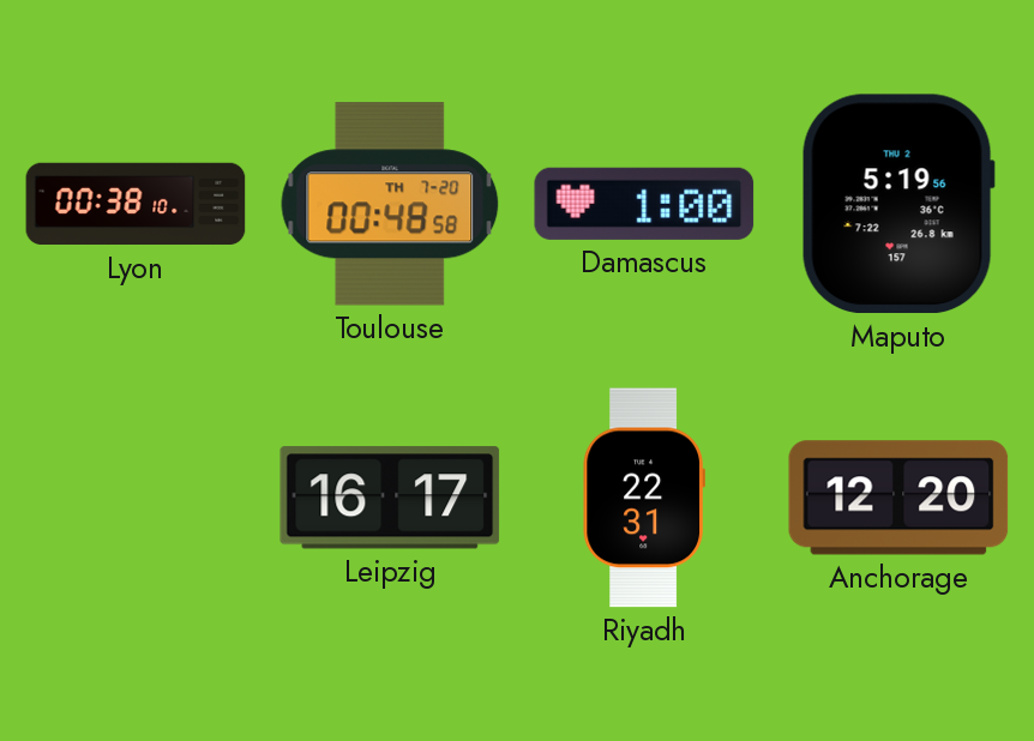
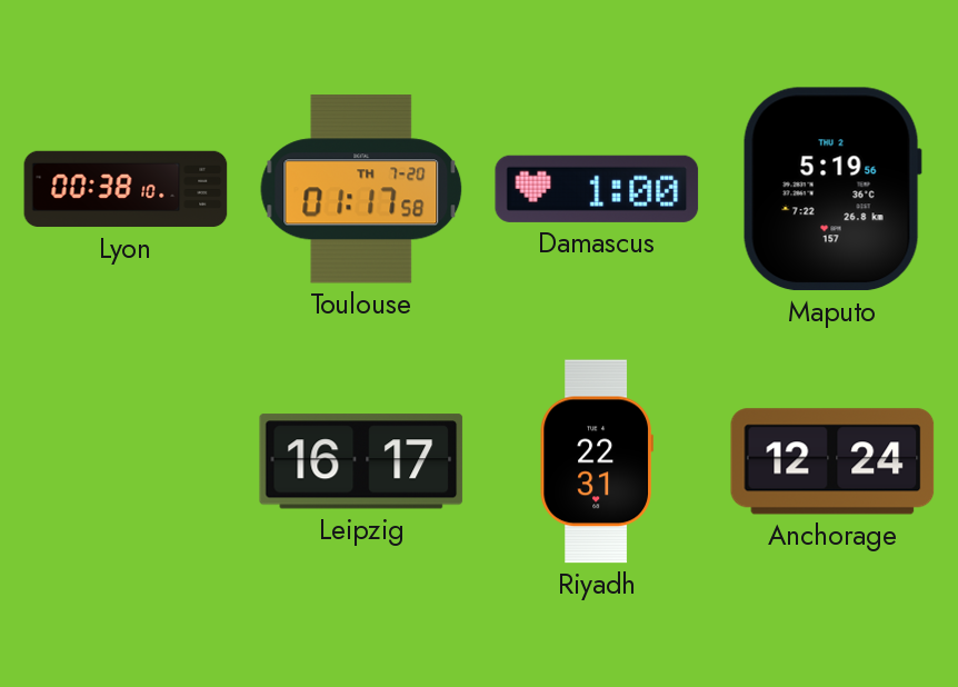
Toulouse: 00:48 -> 01:17
Anchorage: 12:20 -> 12:24
